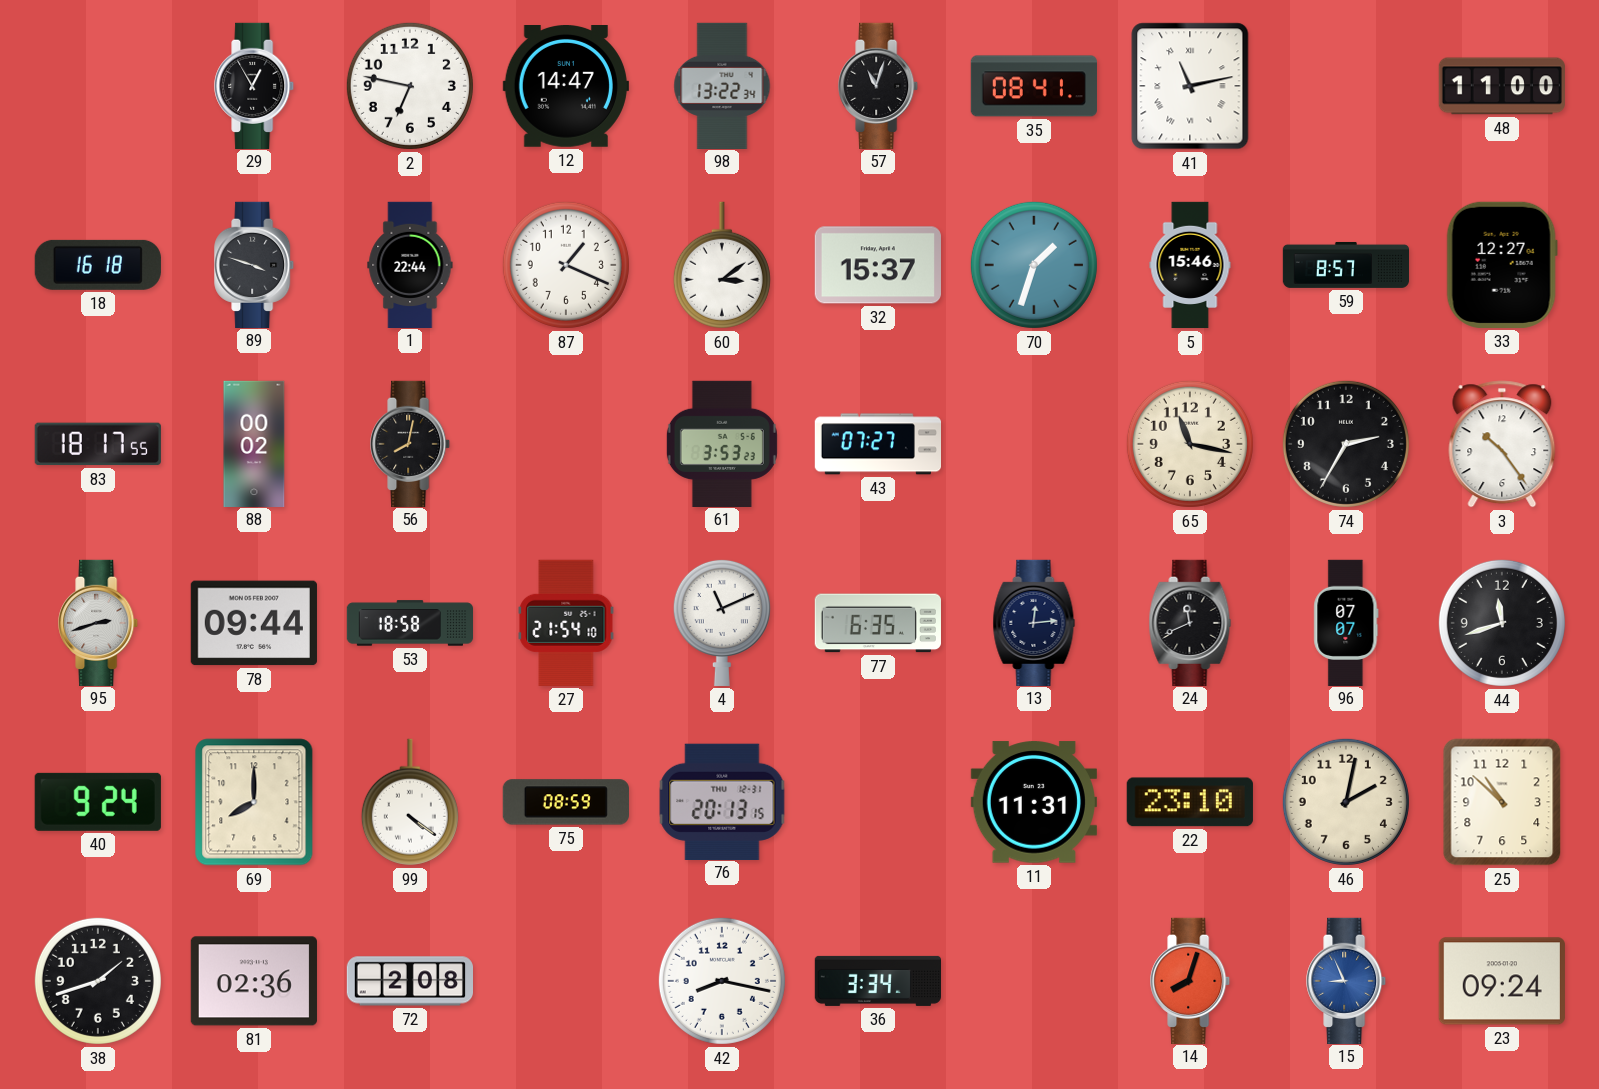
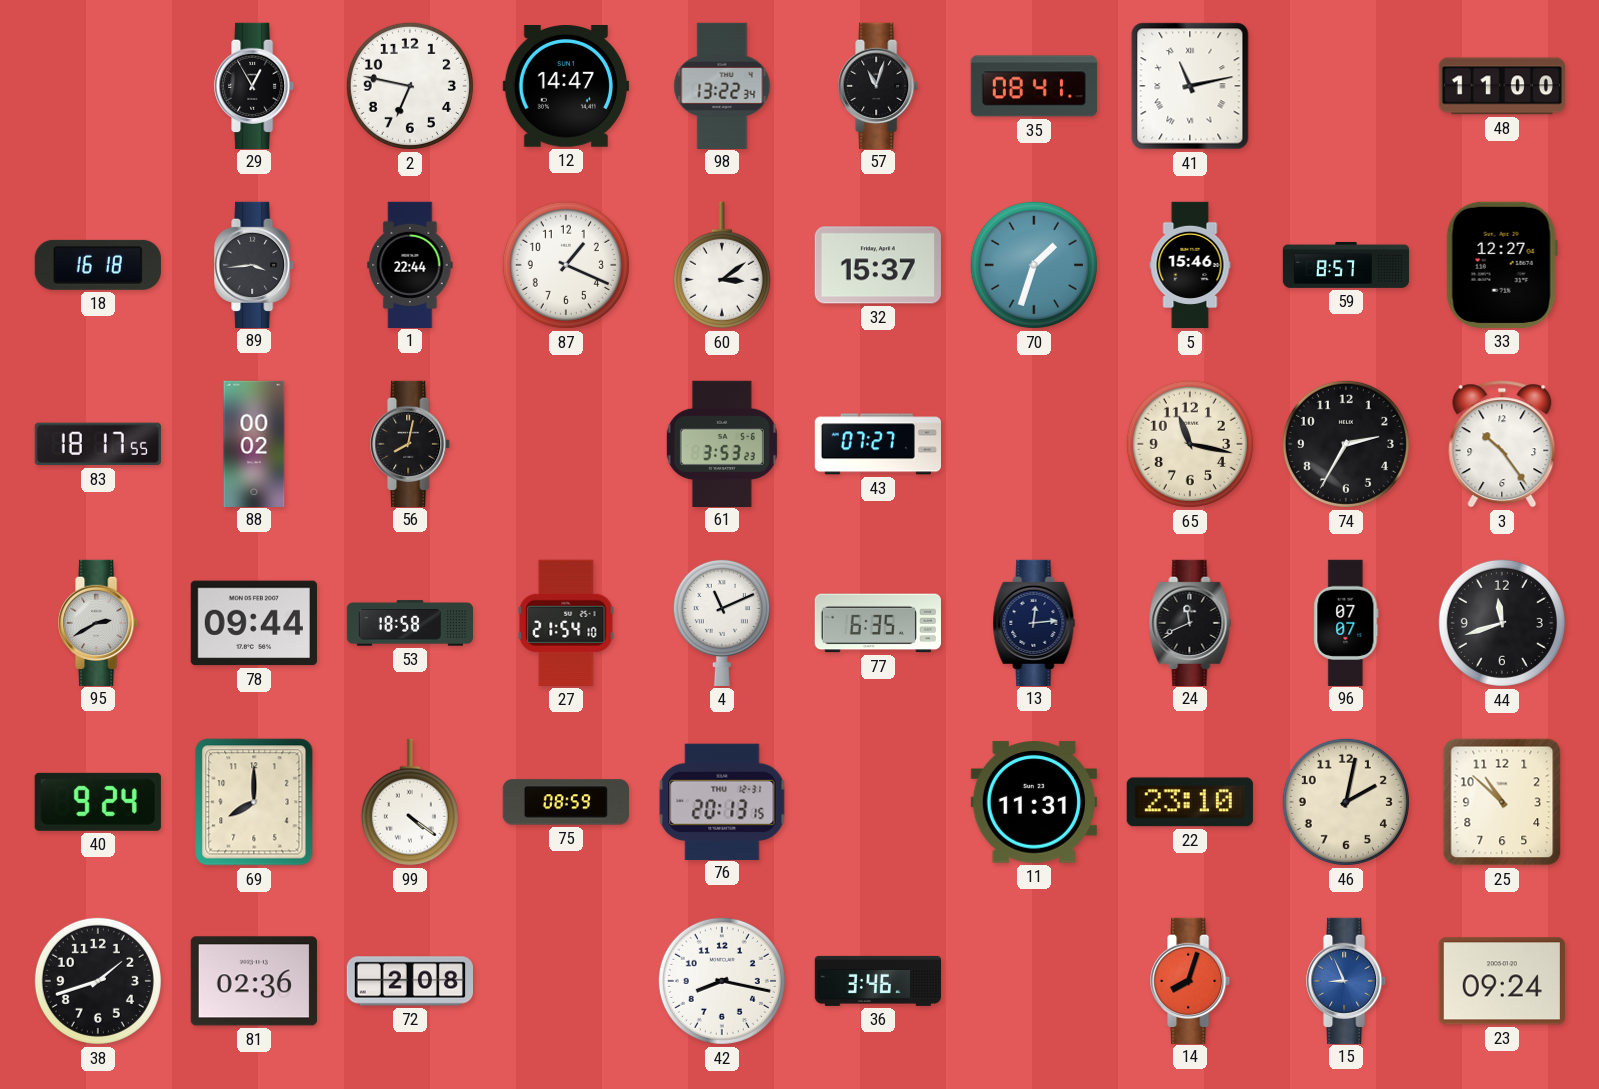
89: 3:48 -> 3:44
95: 2:42 -> 2:40
36: 3:34 -> 3:46
